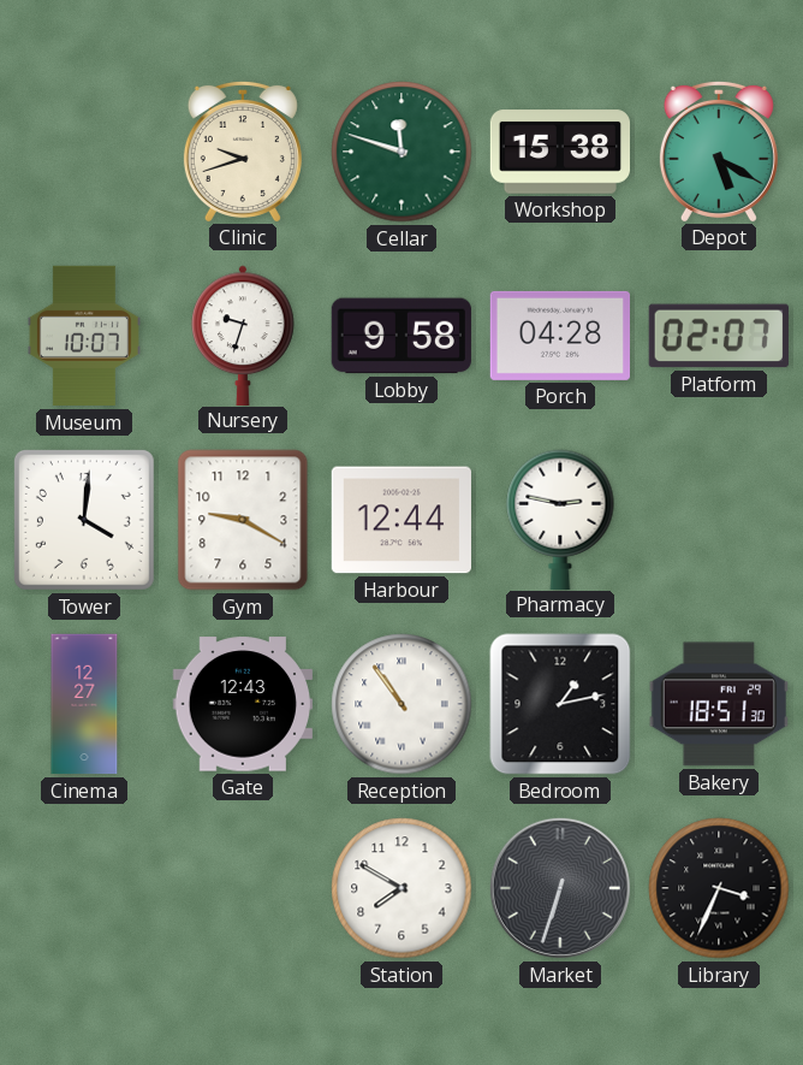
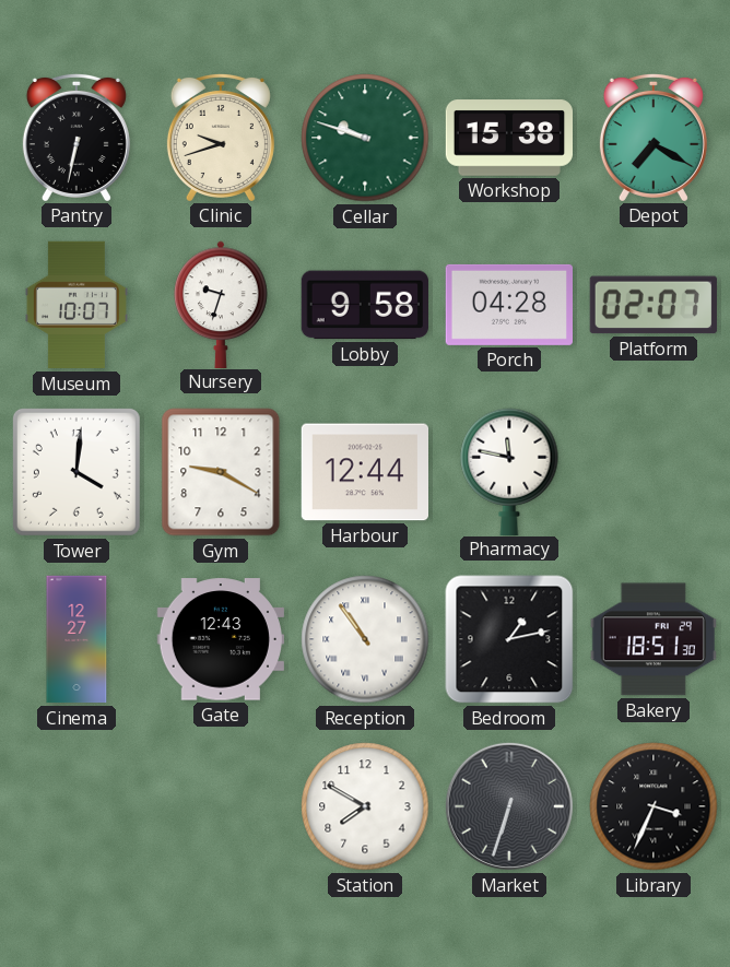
Pantry: none -> 6:32
Cellar: 11:48 -> 9:48
Depot: 5:20 -> 7:20
Pharmacy: 2:47 -> 11:47
